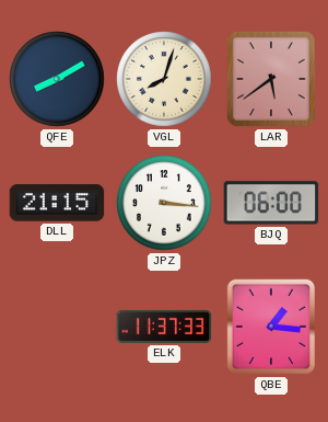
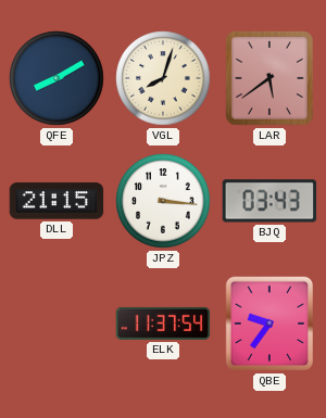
BJQ: 06:00 -> 03:43
ELK: 11:37:33 -> 11:37:54
QBE: 1:16 -> 9:36
